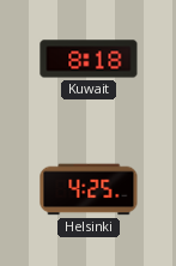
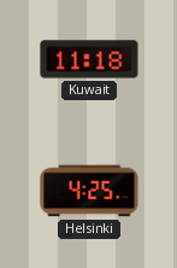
Kuwait: 8:18 -> 11:18
